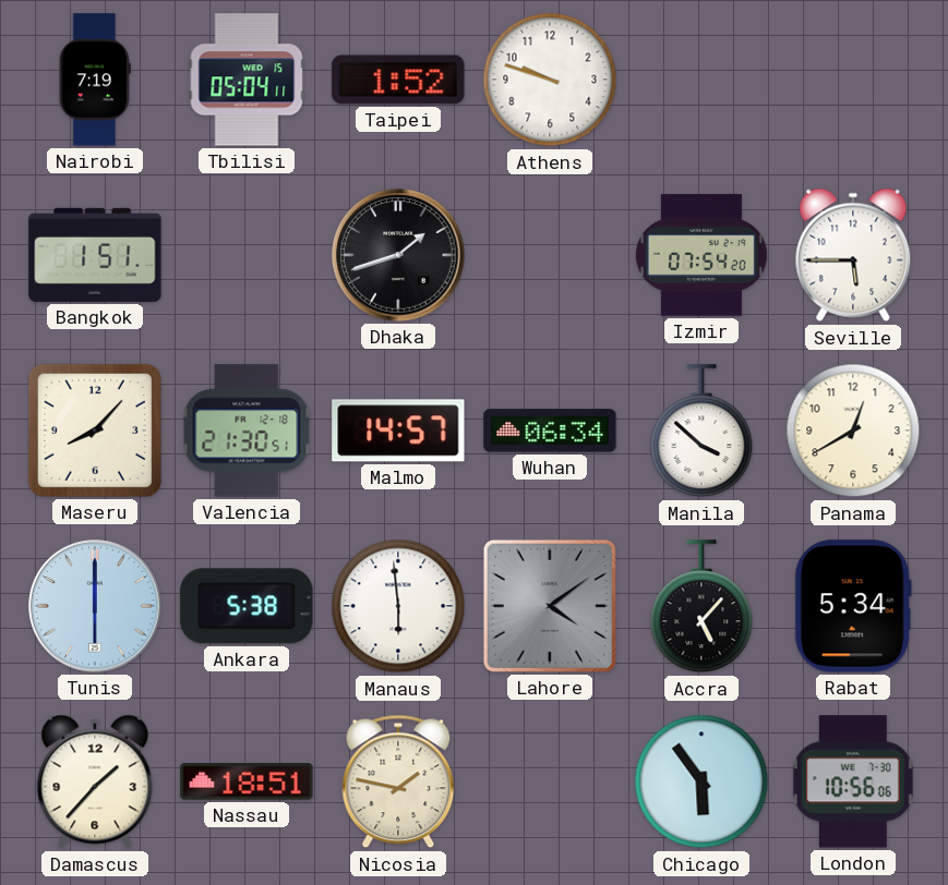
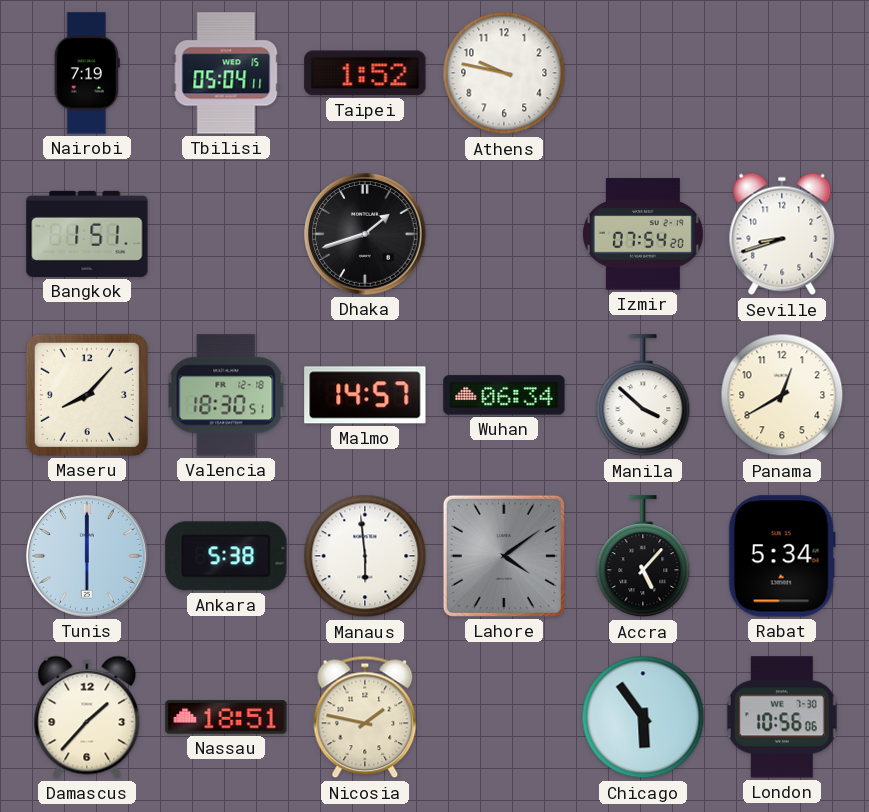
Athens: 9:48 -> 9:47
Seville: 5:45 -> 8:42
Valencia: 21:30 -> 18:30
